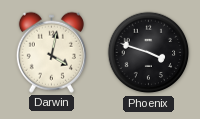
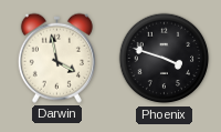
Darwin: 4:02 -> 3:58
